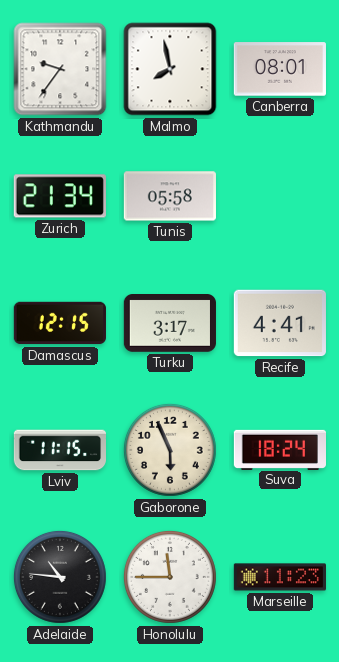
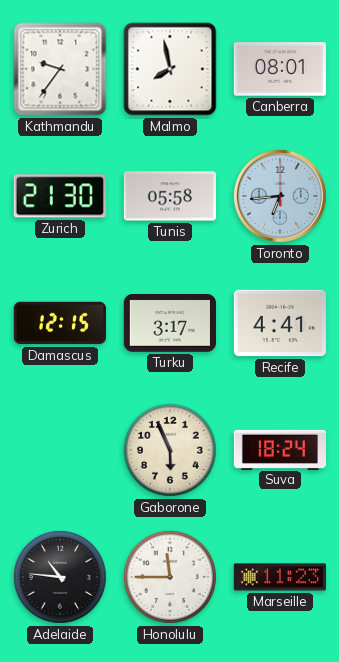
Zurich: 21:34 -> 21:30
Toronto: none -> 6:44
Lviv: 11:15 -> none
